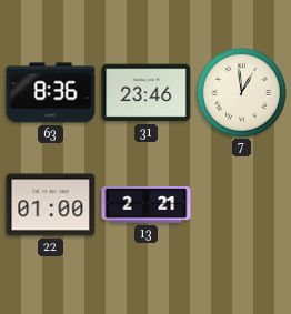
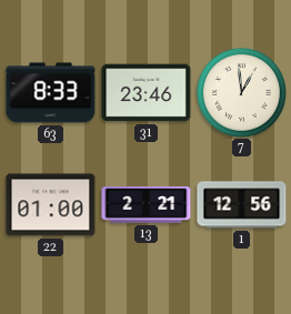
63: 8:36 -> 8:33
1: none -> 12:56
